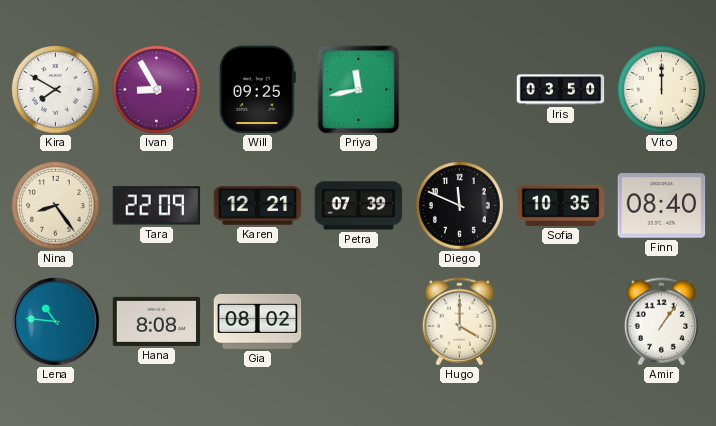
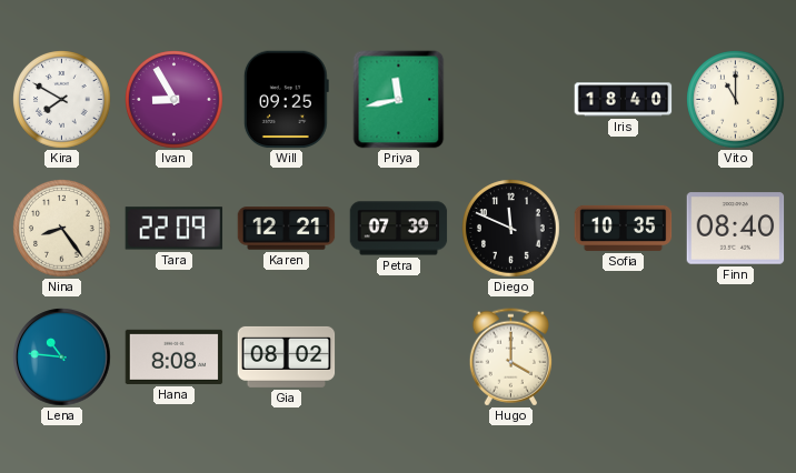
Iris: 03:50 -> 18:40
Vito: 12:00 -> 11:00
Amir: 1:06 -> none
